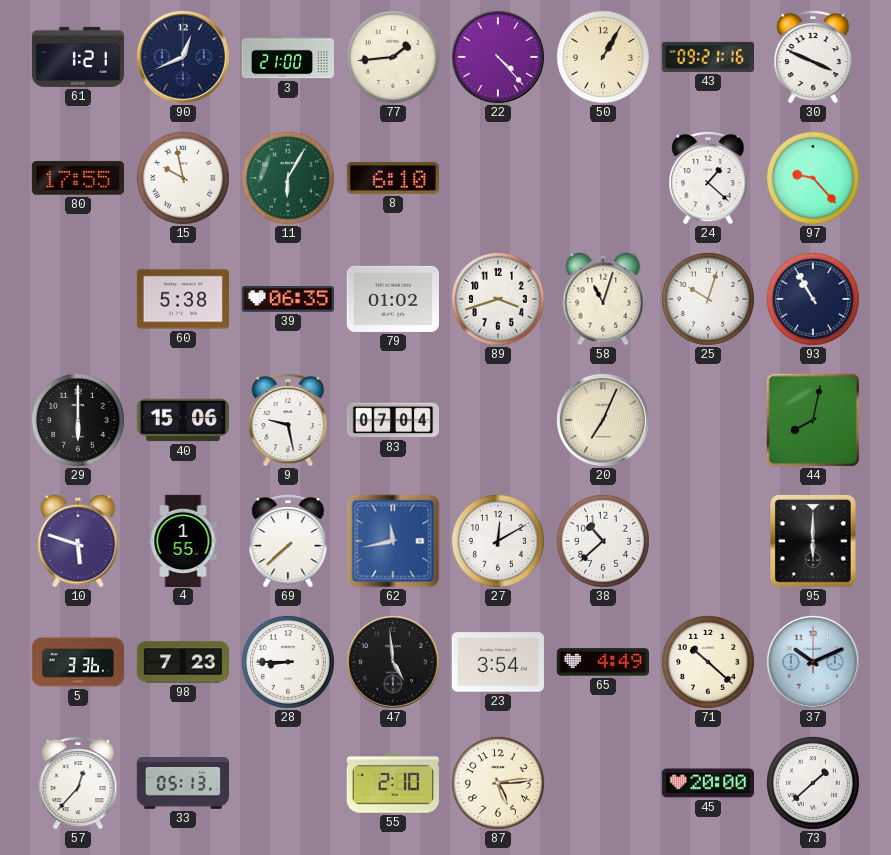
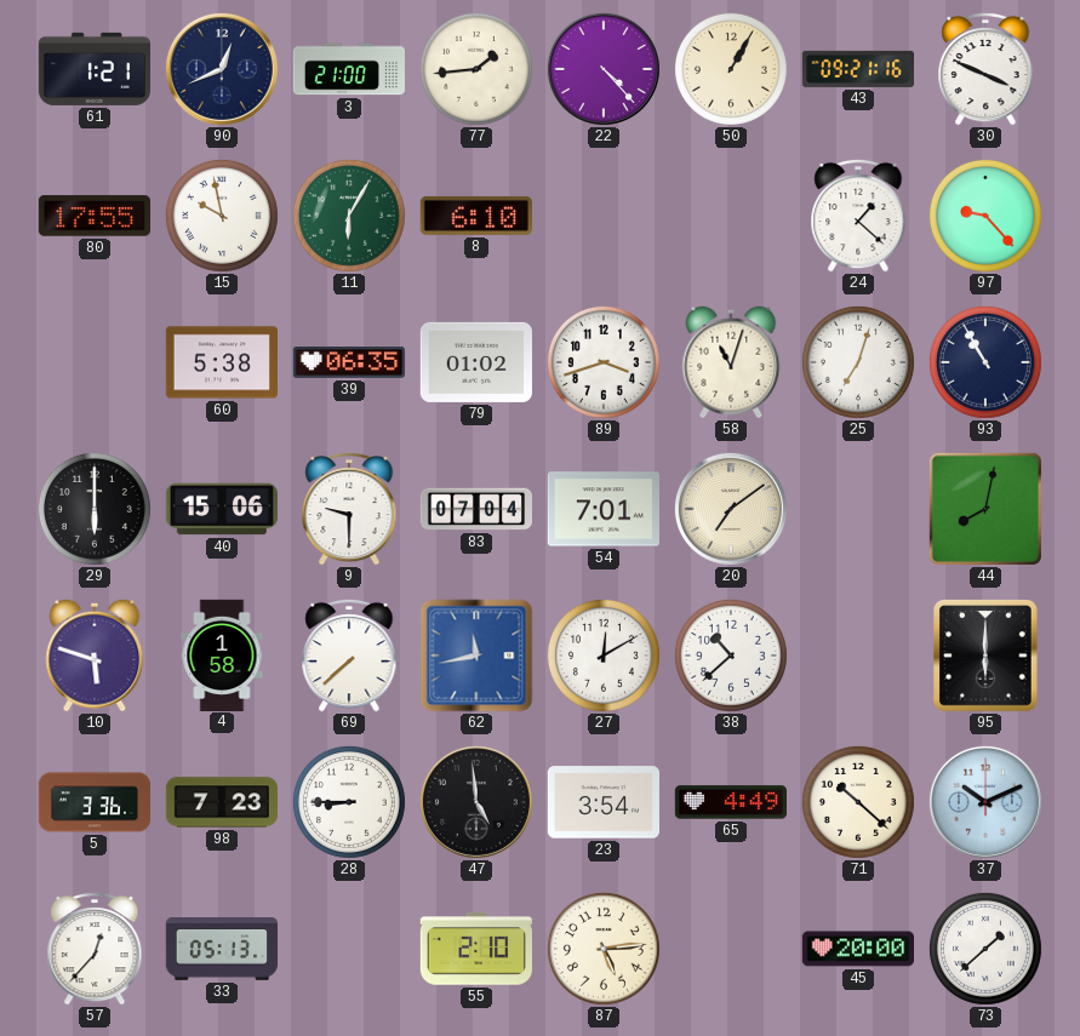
25: 10:03 -> 7:03
9: 9:28 -> 9:30
54: none -> 7:01
20: 7:04 -> 7:09
4: 1:55 -> 1:58
